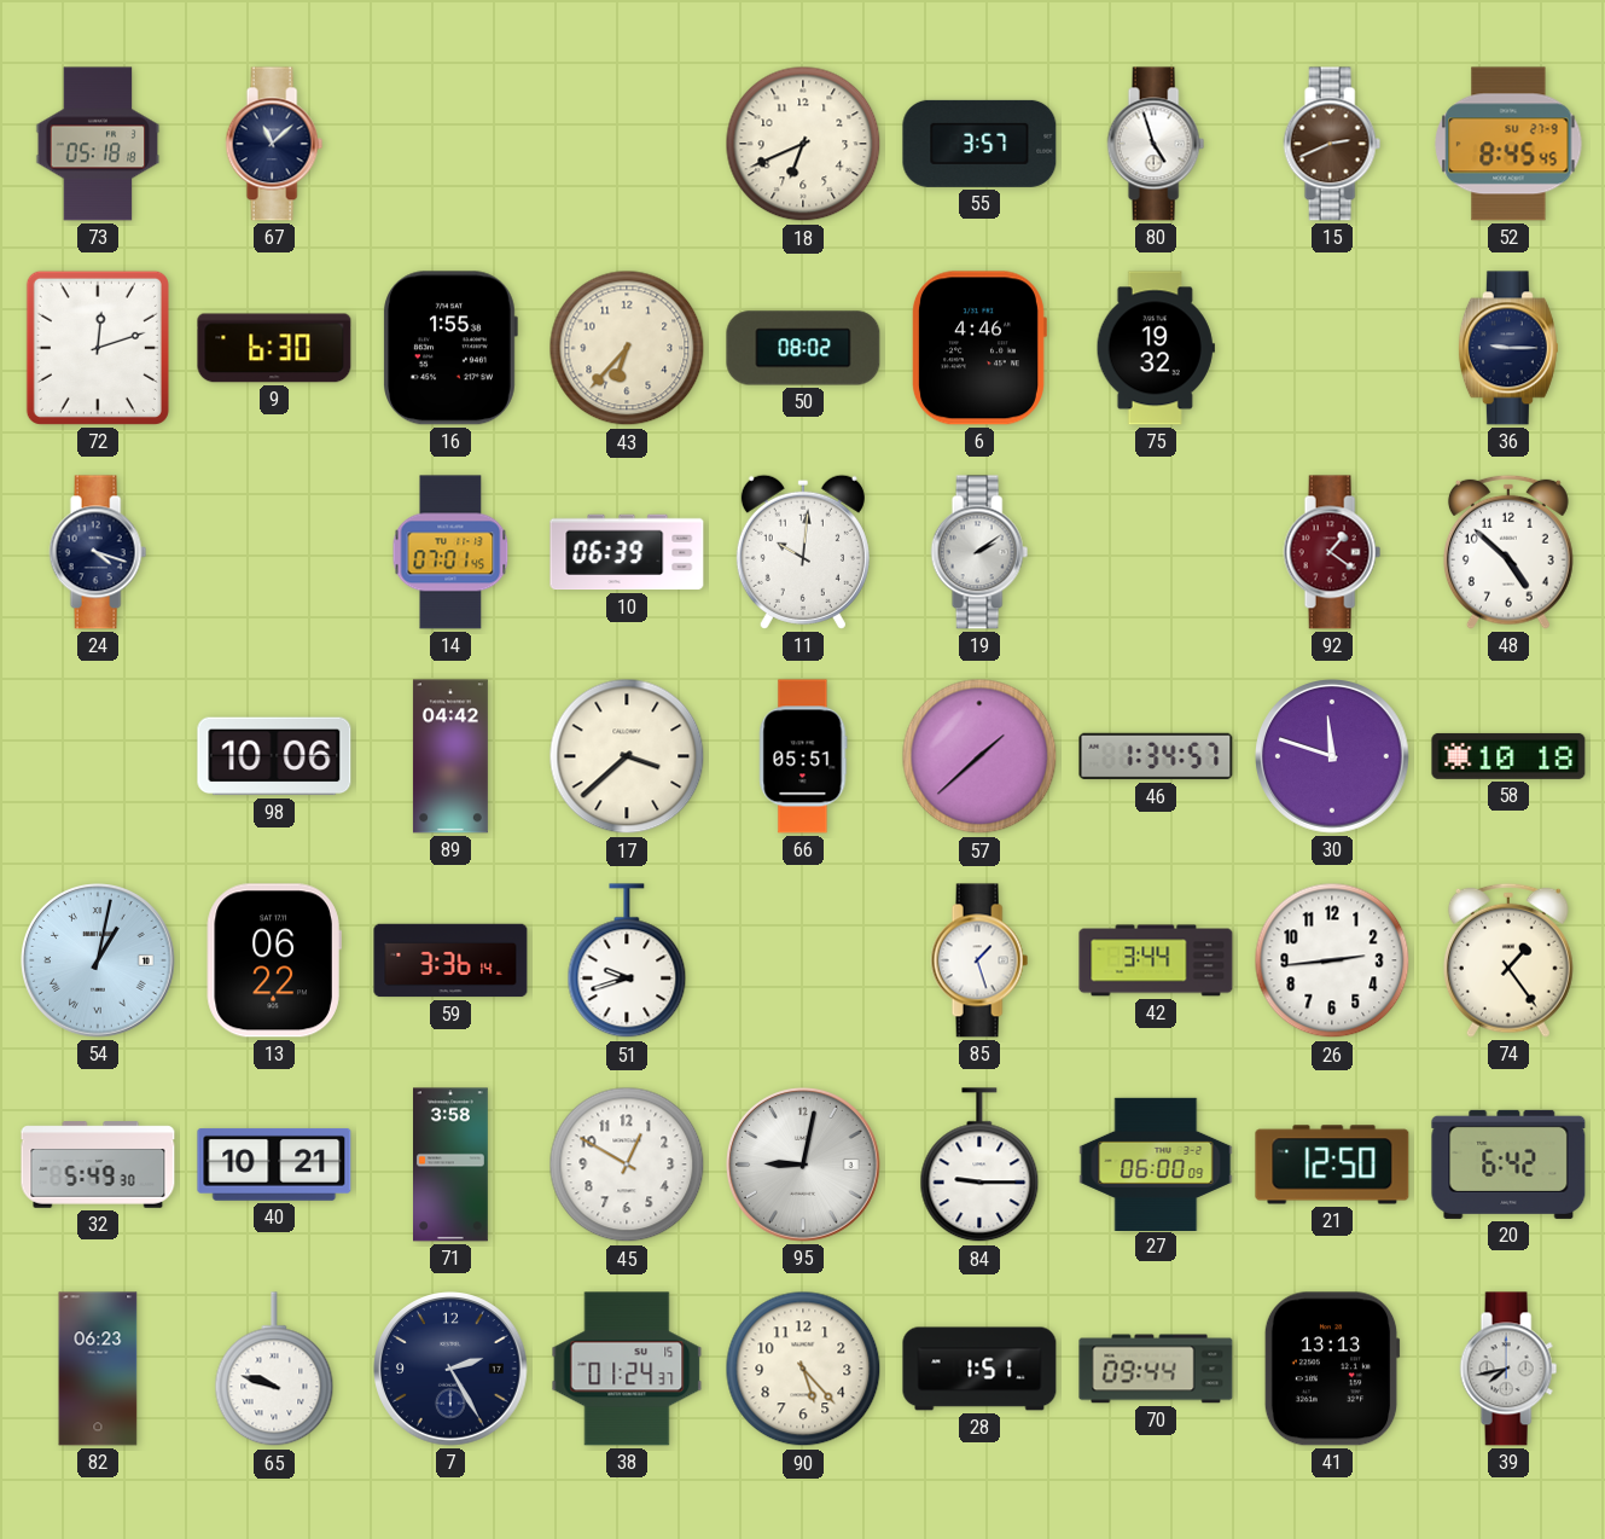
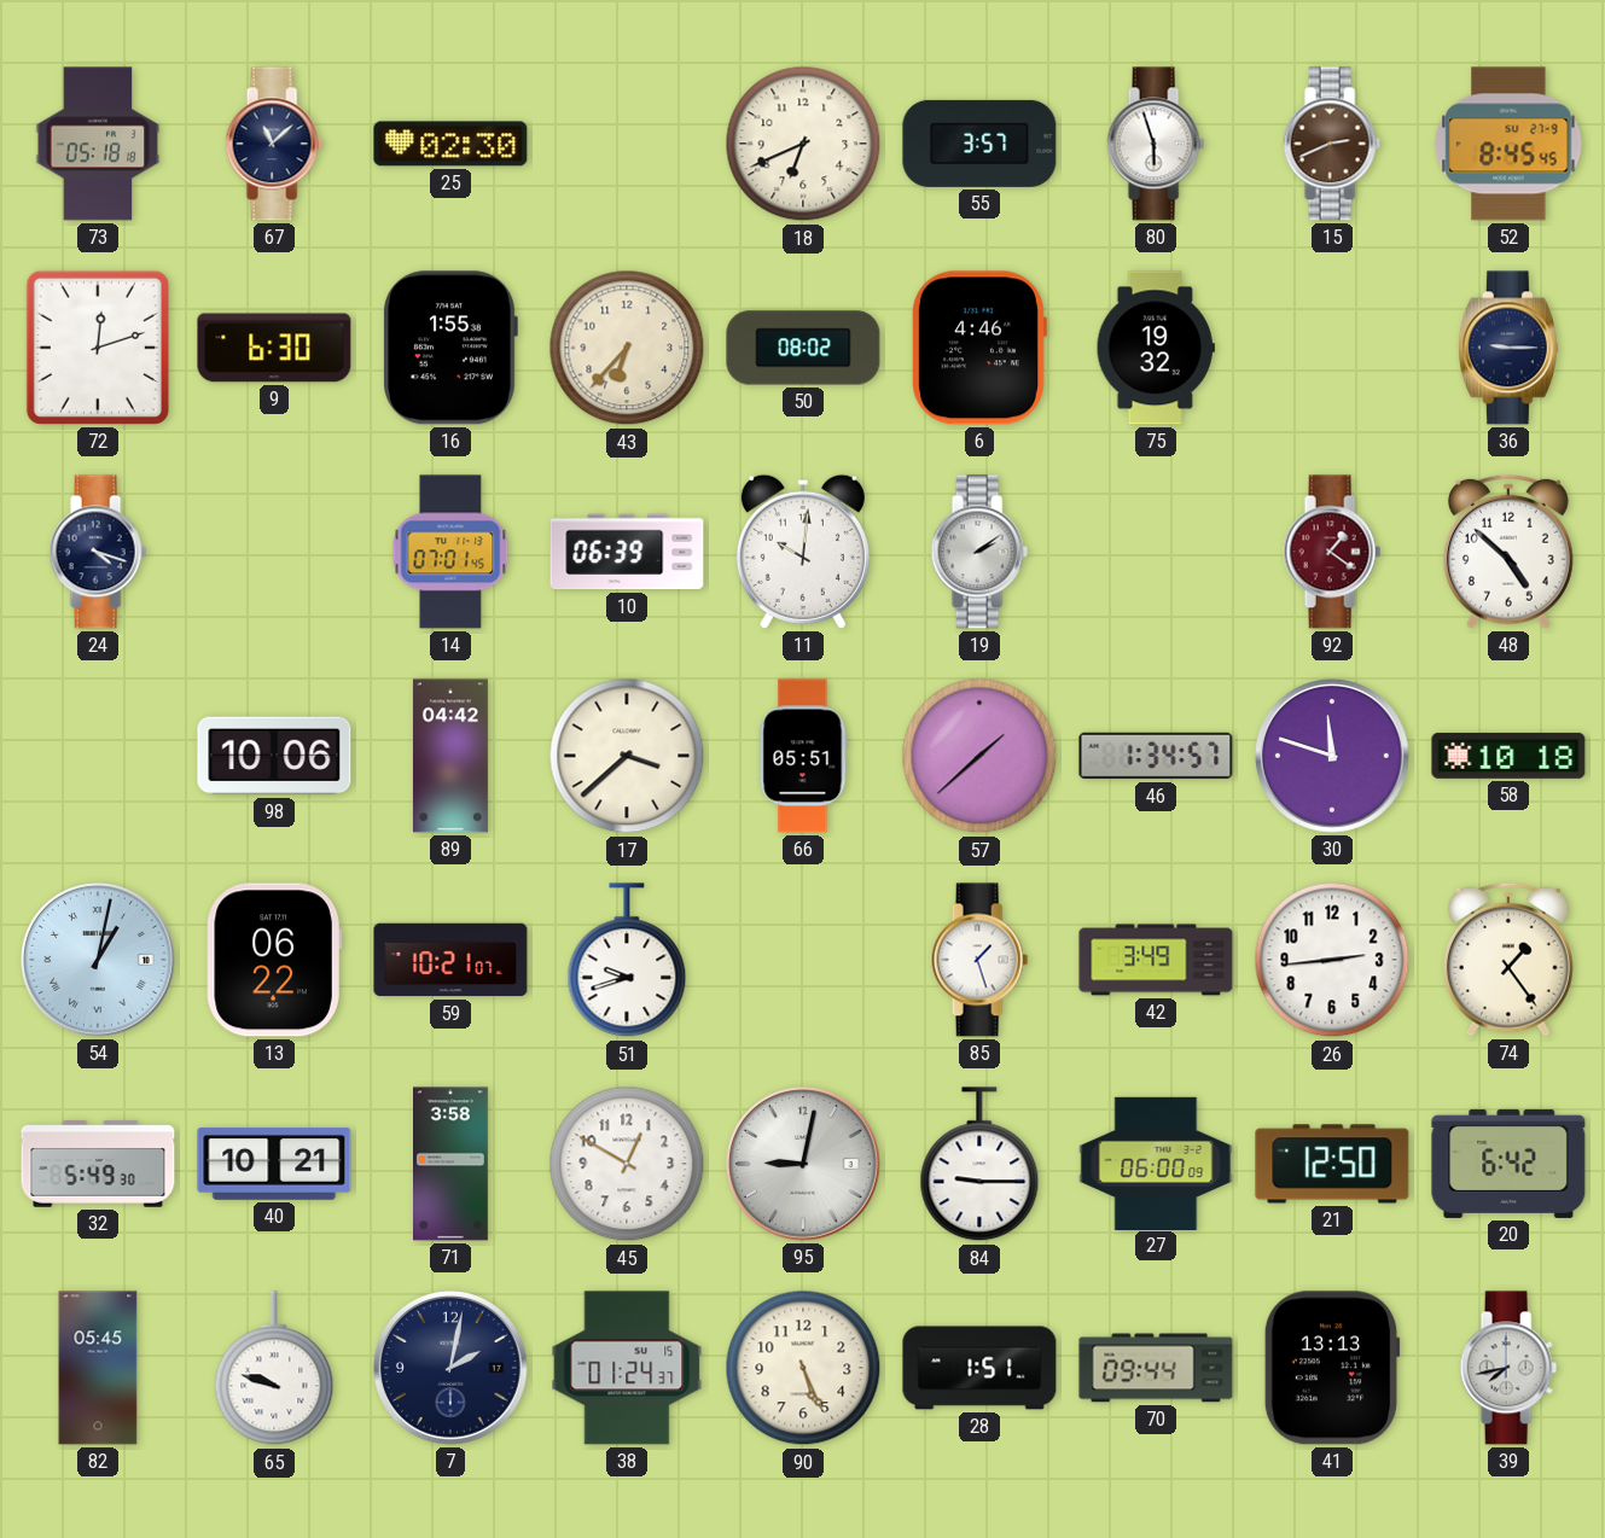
25: none -> 02:30
80: 4:57 -> 5:57
59: 3:36 -> 10:21
42: 3:44 -> 3:49
82: 06:23 -> 05:45
7: 2:25 -> 2:02
90: 5:23 -> 5:26
